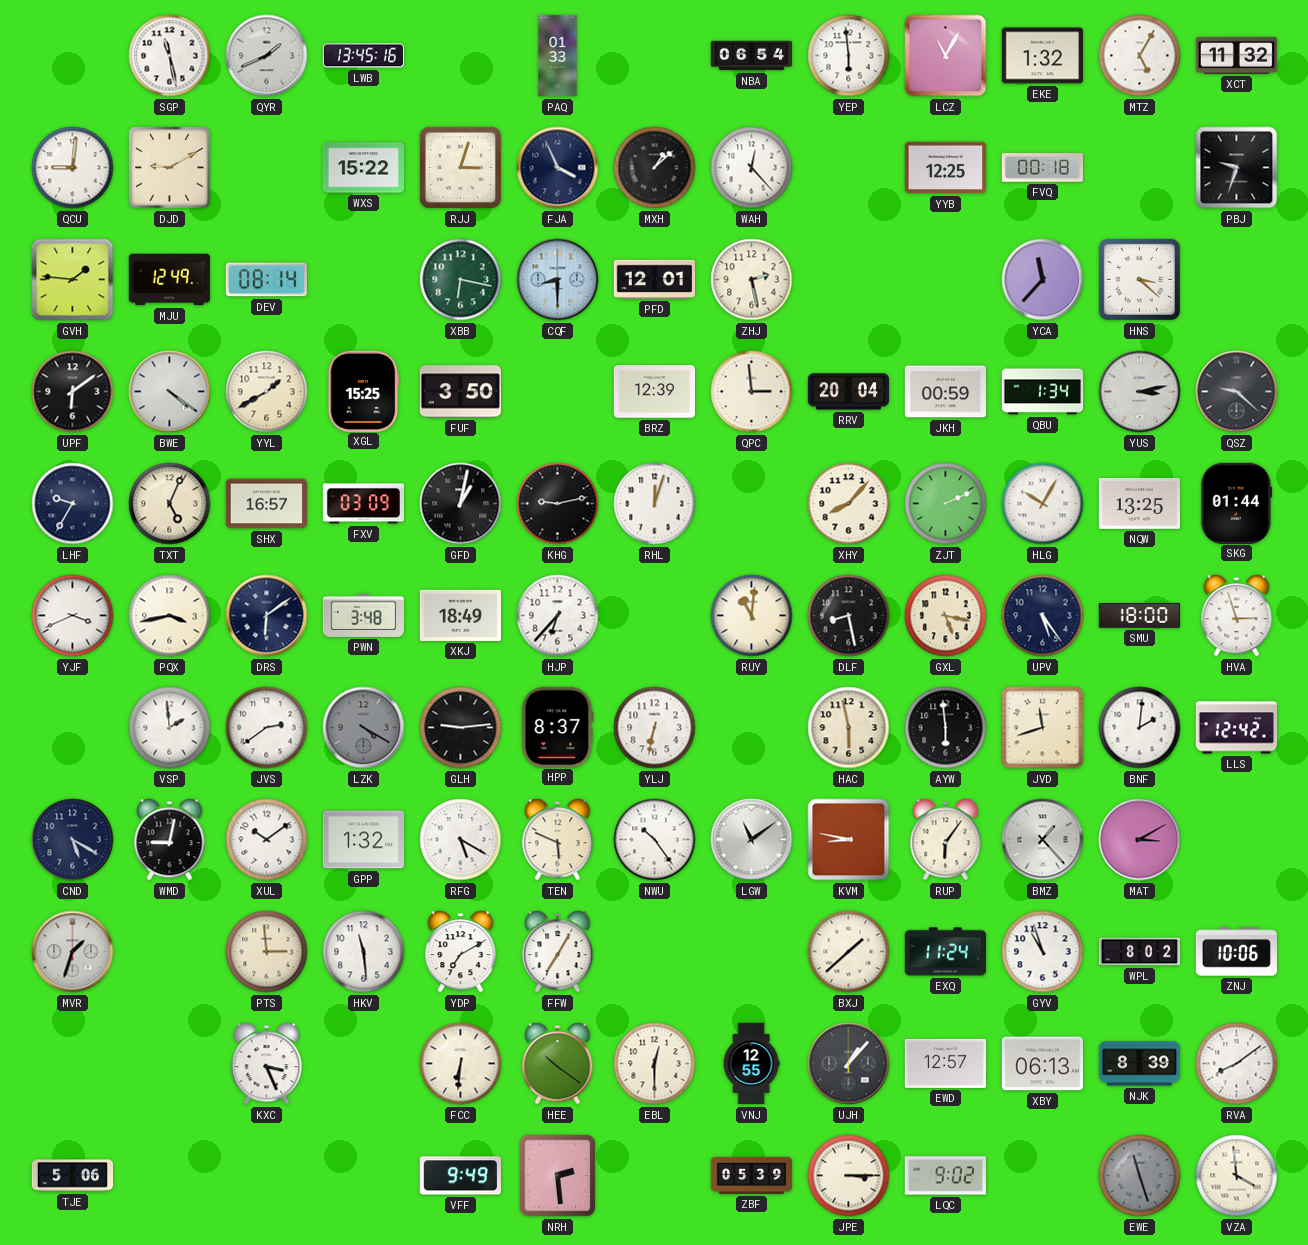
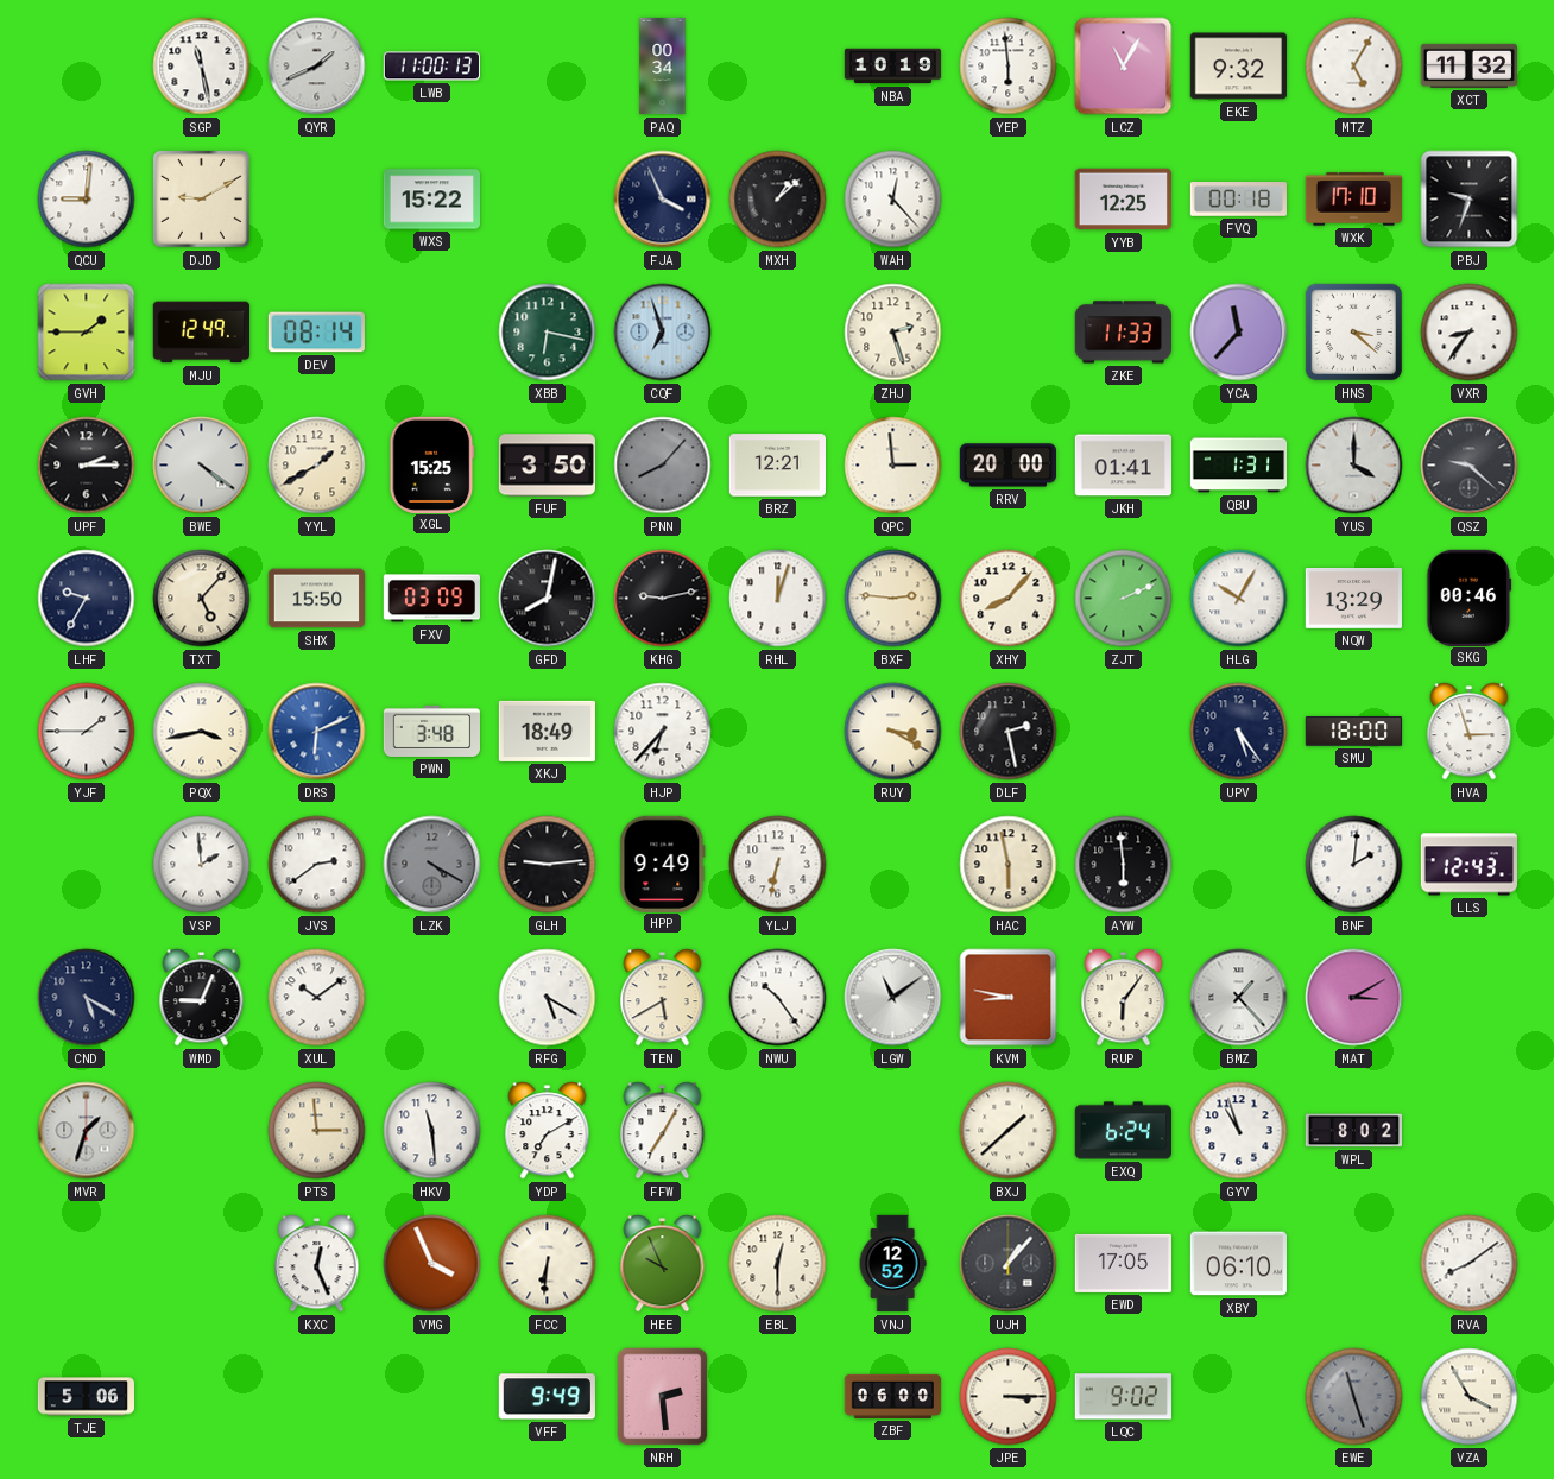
LWB: 13:45 -> 11:00
PAQ: 01:33 -> 00:34
NBA: 06:54 -> 10:19
EKE: 1:32 -> 9:32
RJJ: 3:03 -> none
WXK: none -> 17:10
GVH: 1:46 -> 1:45
CQF: 8:30 -> 6:57
PFD: 12:01 -> none
ZHJ: 2:28 -> 2:27
ZKE: none -> 11:33
VXR: none -> 8:36
UPF: 6:09 -> 2:15
PNN: none -> 8:07
BRZ: 12:39 -> 12:21
RRV: 20:04 -> 20:00
JKH: 00:59 -> 01:41
QBU: 1:34 -> 1:31
YUS: 3:13 -> 4:00
TXT: 5:04 -> 5:07
SHX: 16:57 -> 15:50
GFD: 1:02 -> 8:02
BXF: none -> 2:46
NQW: 13:25 -> 13:29
SKG: 01:44 -> 00:46
YJF: 3:41 -> 1:45
DRS: 6:09 -> 6:11
DRS dial: navy -> blue
RUY: 11:01 -> 3:20
DLF: 8:28 -> 2:28
GXL: 5:17 -> none
HPP: 8:37 -> 9:49
JVD: 11:42 -> none
LLS: 12:42 -> 12:43
WMD: 9:02 -> 9:04
GPP: 1:32 -> none
TEN: 5:49 -> 5:40
EXQ: 11:24 -> 6:24
ZNJ: 10:06 -> none
KXC: 3:26 -> 12:26
VMG: none -> 3:56
HEE: 10:21 -> 9:56
VNJ: 12:55 -> 12:52
EWD: 12:57 -> 17:05
XBY: 06:13 -> 06:10
NJK: 8:39 -> none
ZBF: 05:39 -> 06:00
VZA: 3:59 -> 3:55
